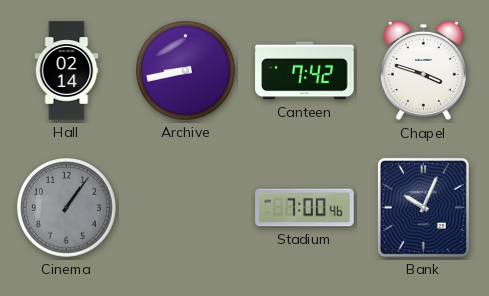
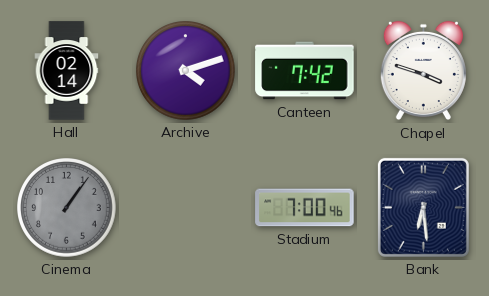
Archive: 8:43 -> 4:12
Bank: 10:04 -> 6:29
